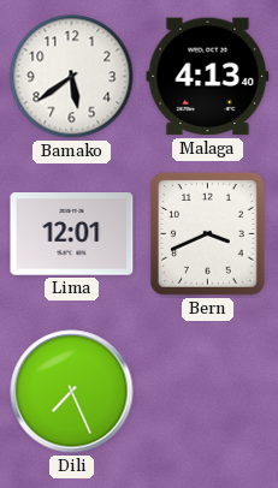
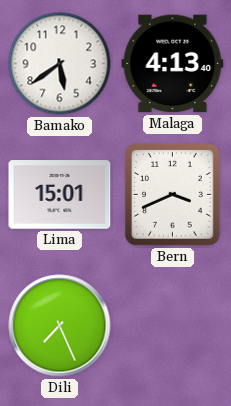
Lima: 12:01 -> 15:01
